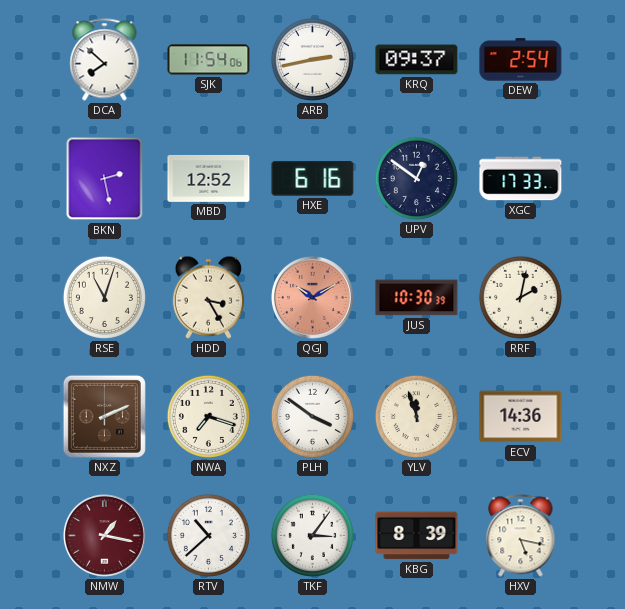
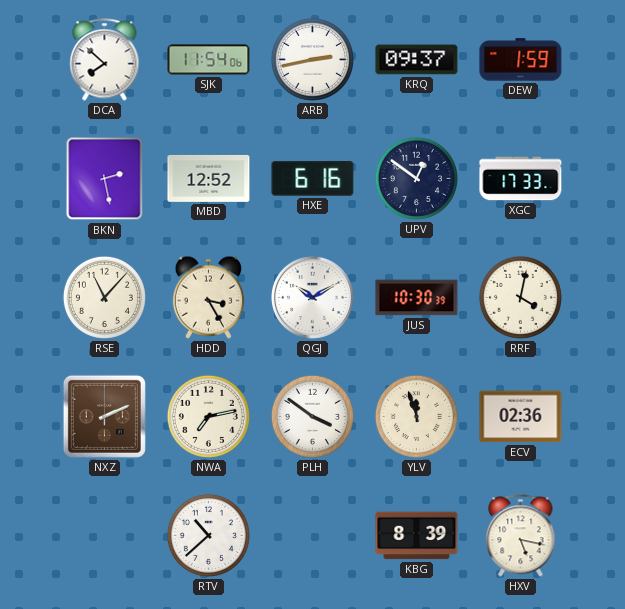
DEW: 2:54 -> 1:59
RSE: 11:03 -> 11:07
QGJ dial: salmon -> white
RRF: 2:02 -> 4:02
NWA: 7:18 -> 7:13
ECV: 14:36 -> 02:36
NMW: 1:17 -> none
TKF: 3:06 -> none
